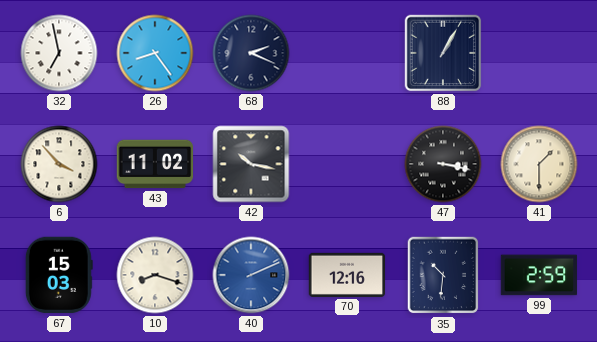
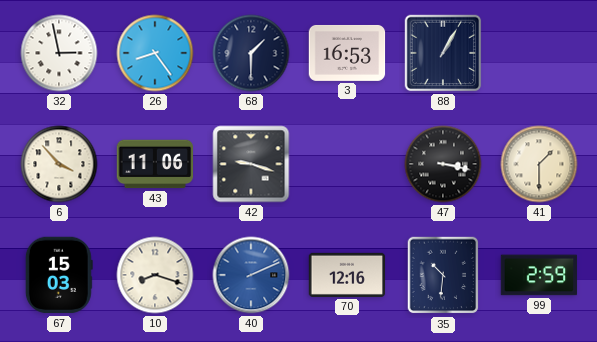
32: 6:58 -> 2:58
68: 2:19 -> 1:30
3: none -> 16:53
43: 11:02 -> 11:06
42: 10:17 -> 9:18
